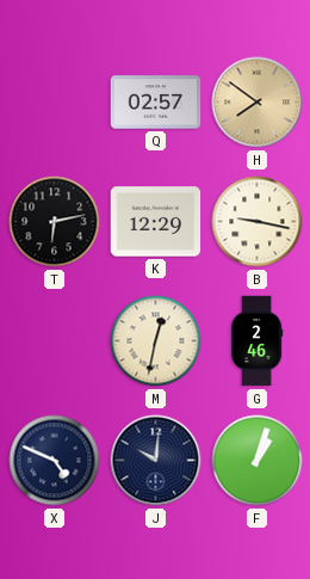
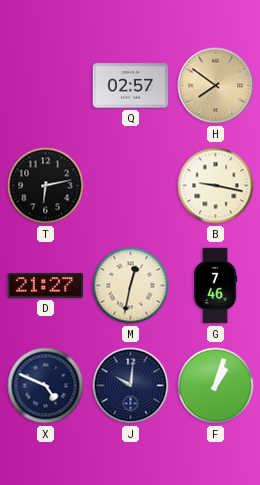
K: 12:29 -> none
D: none -> 21:27
G: 2:46 -> 7:46
